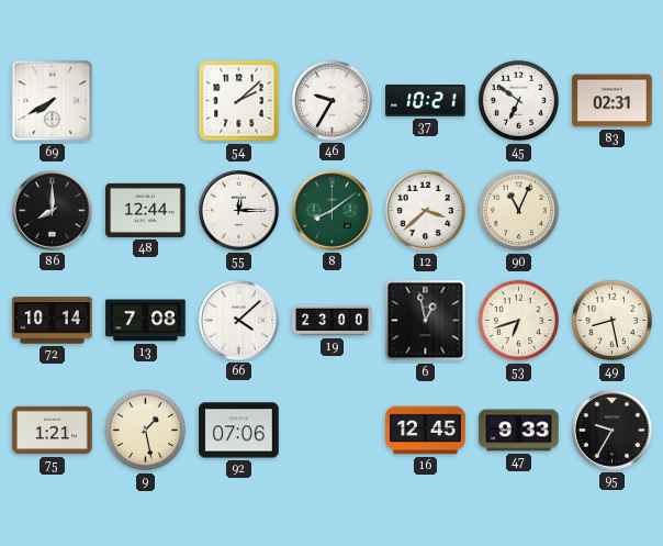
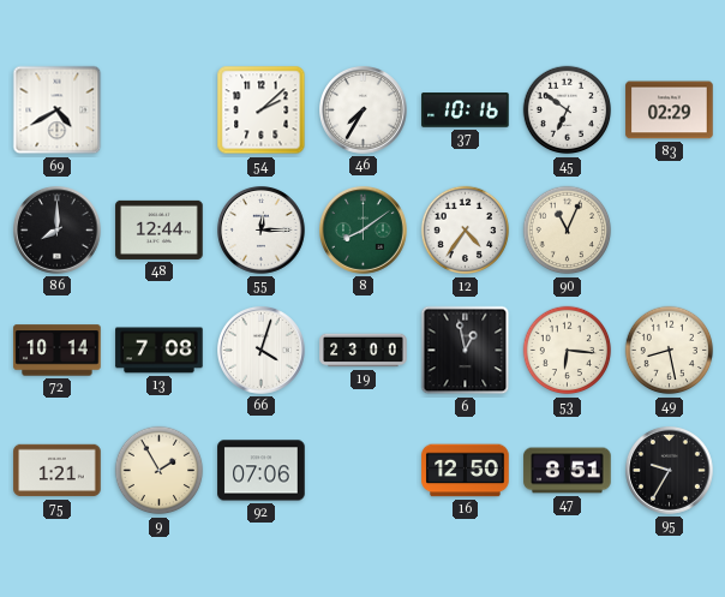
69: 7:40 -> 4:40
46: 9:35 -> 7:35
37: 10:21 -> 10:16
83: 02:31 -> 02:29
12: 3:38 -> 4:36
66: 4:08 -> 4:03
53: 6:42 -> 6:16
9: 1:28 -> 1:55
16: 12:45 -> 12:50
47: 9:33 -> 8:51
